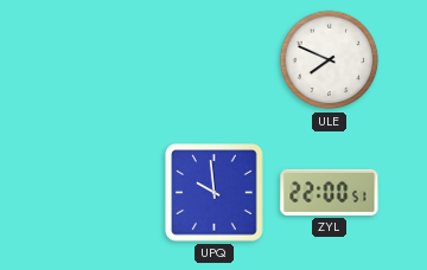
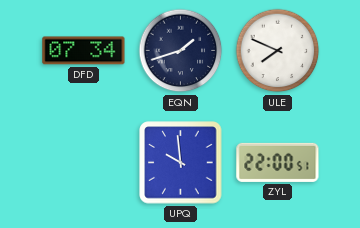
DFD: none -> 07:34
EQN: none -> 1:42
